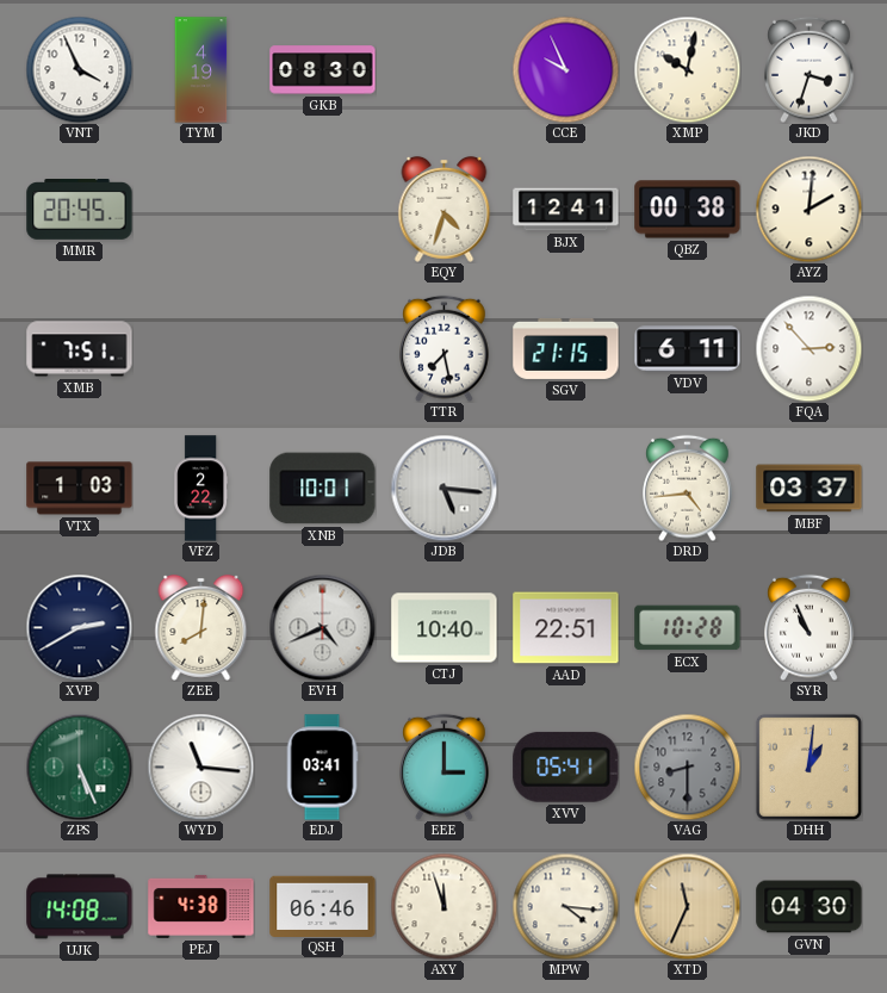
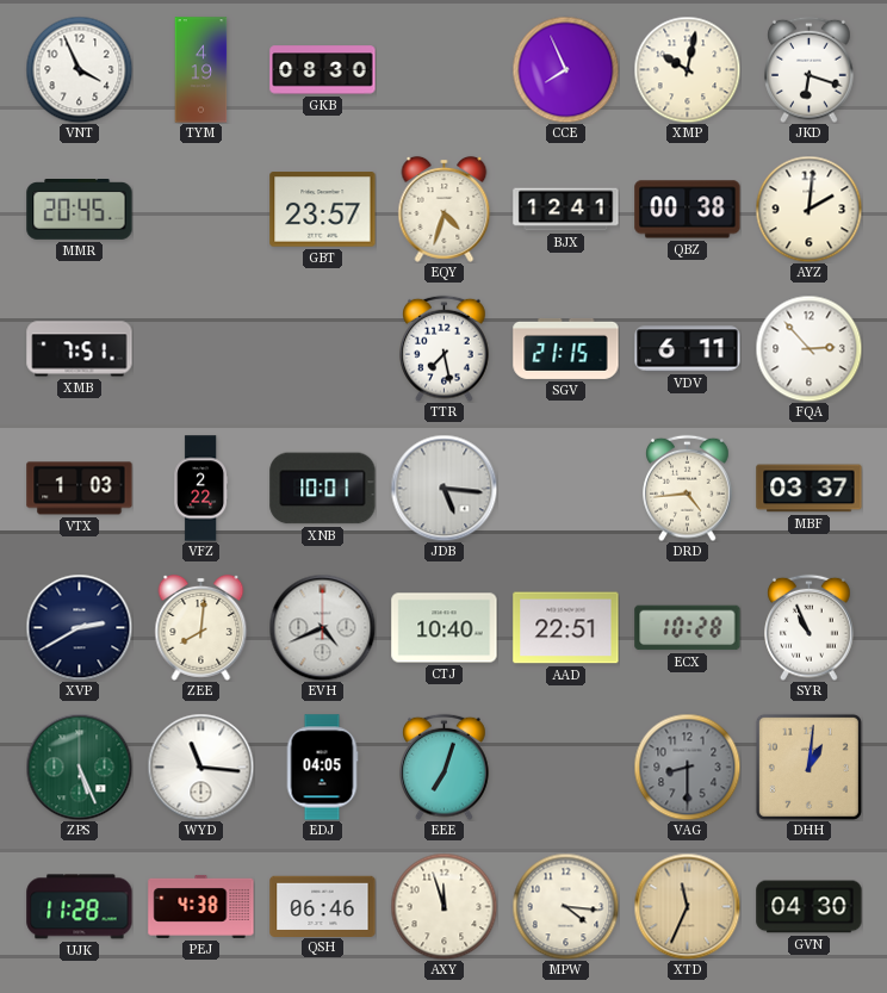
CCE: 9:56 -> 7:56
JKD: 3:33 -> 6:18
GBT: none -> 23:57
EDJ: 03:41 -> 04:05
EEE: 3:00 -> 7:03
XVV: 05:41 -> none
UJK: 14:08 -> 11:28
